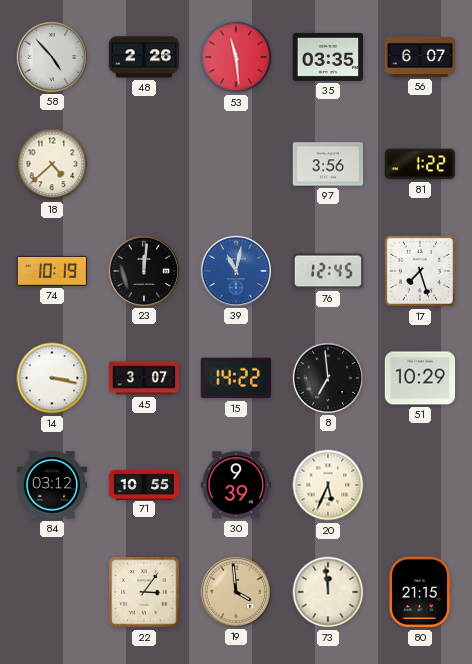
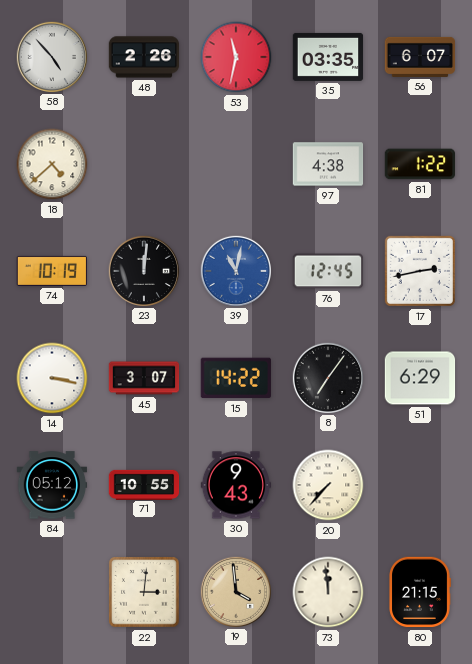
53: 11:29 -> 11:32
97: 3:56 -> 4:38
17: 7:27 -> 2:43
8: 6:59 -> 7:06
51: 10:29 -> 6:29
84: 03:12 -> 05:12
30: 9:39 -> 9:43
20: 5:34 -> 7:37
22: 3:06 -> 3:01
